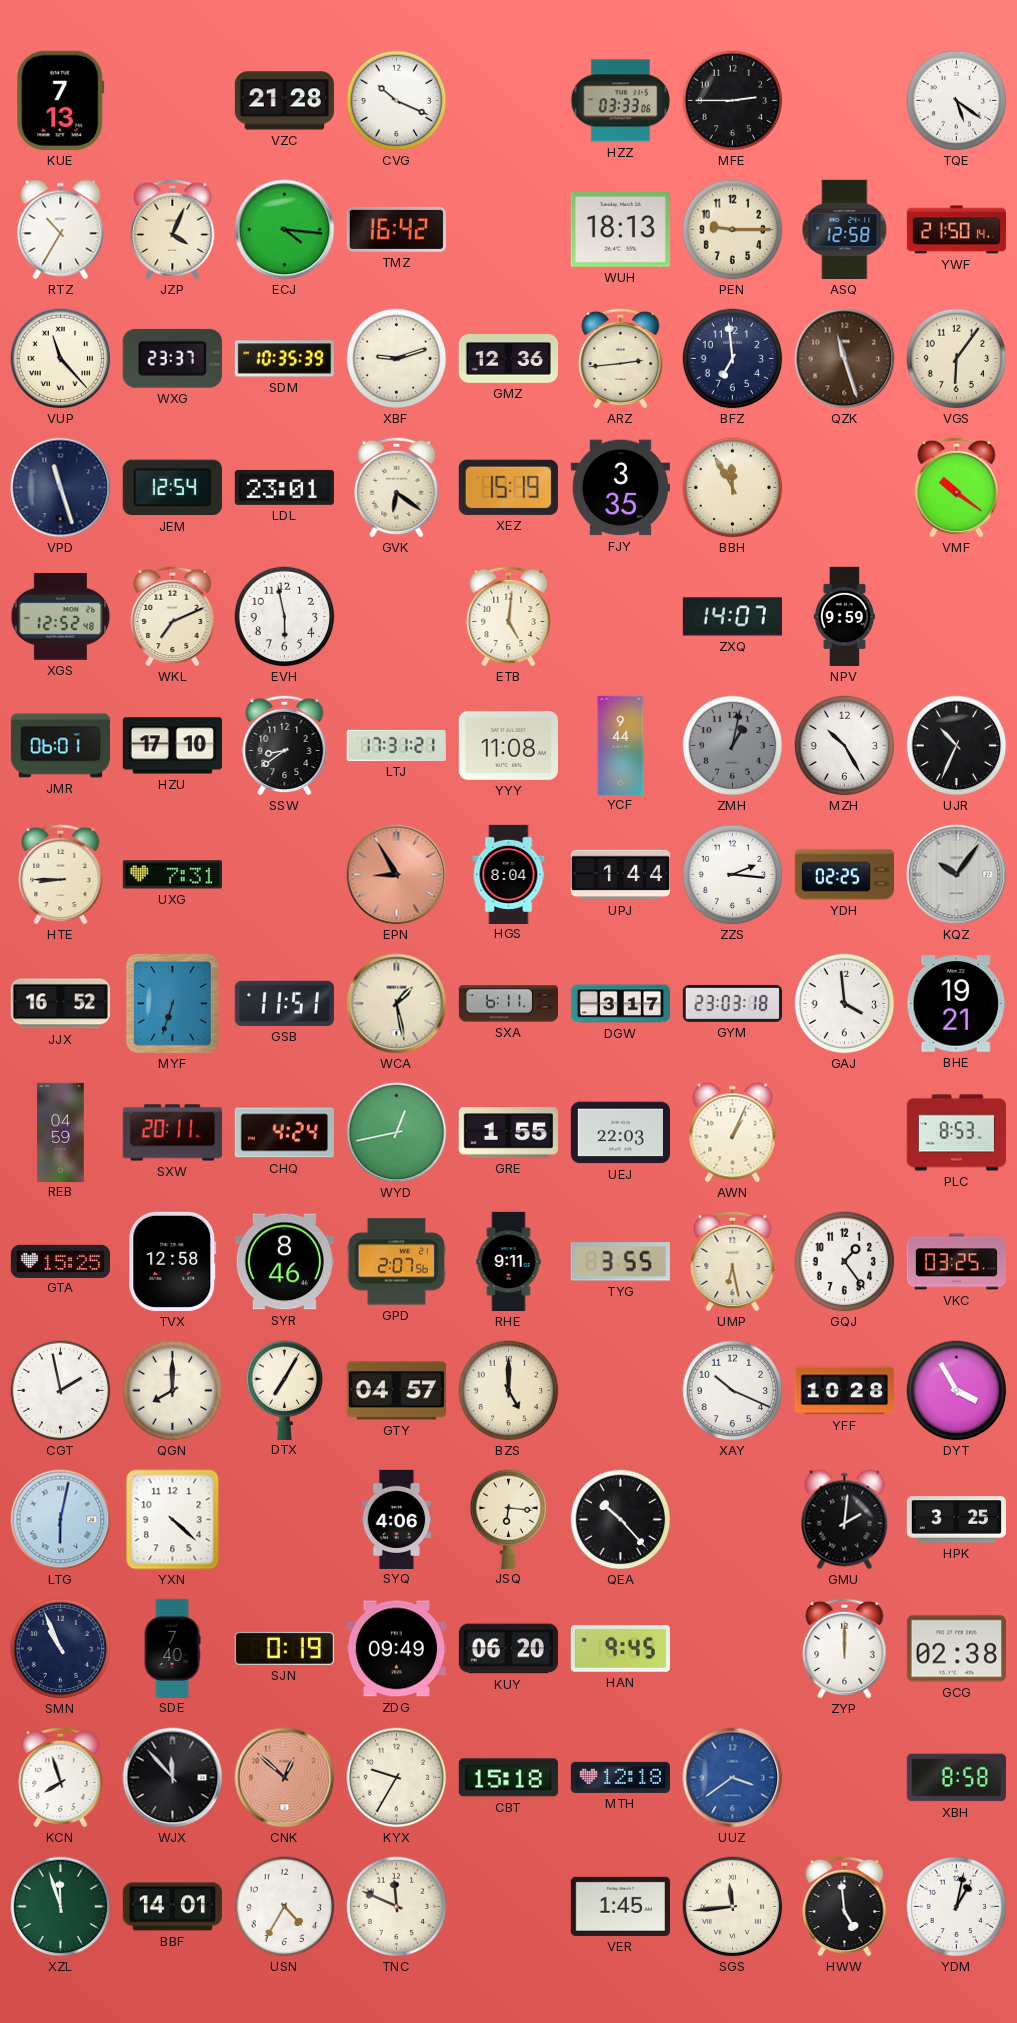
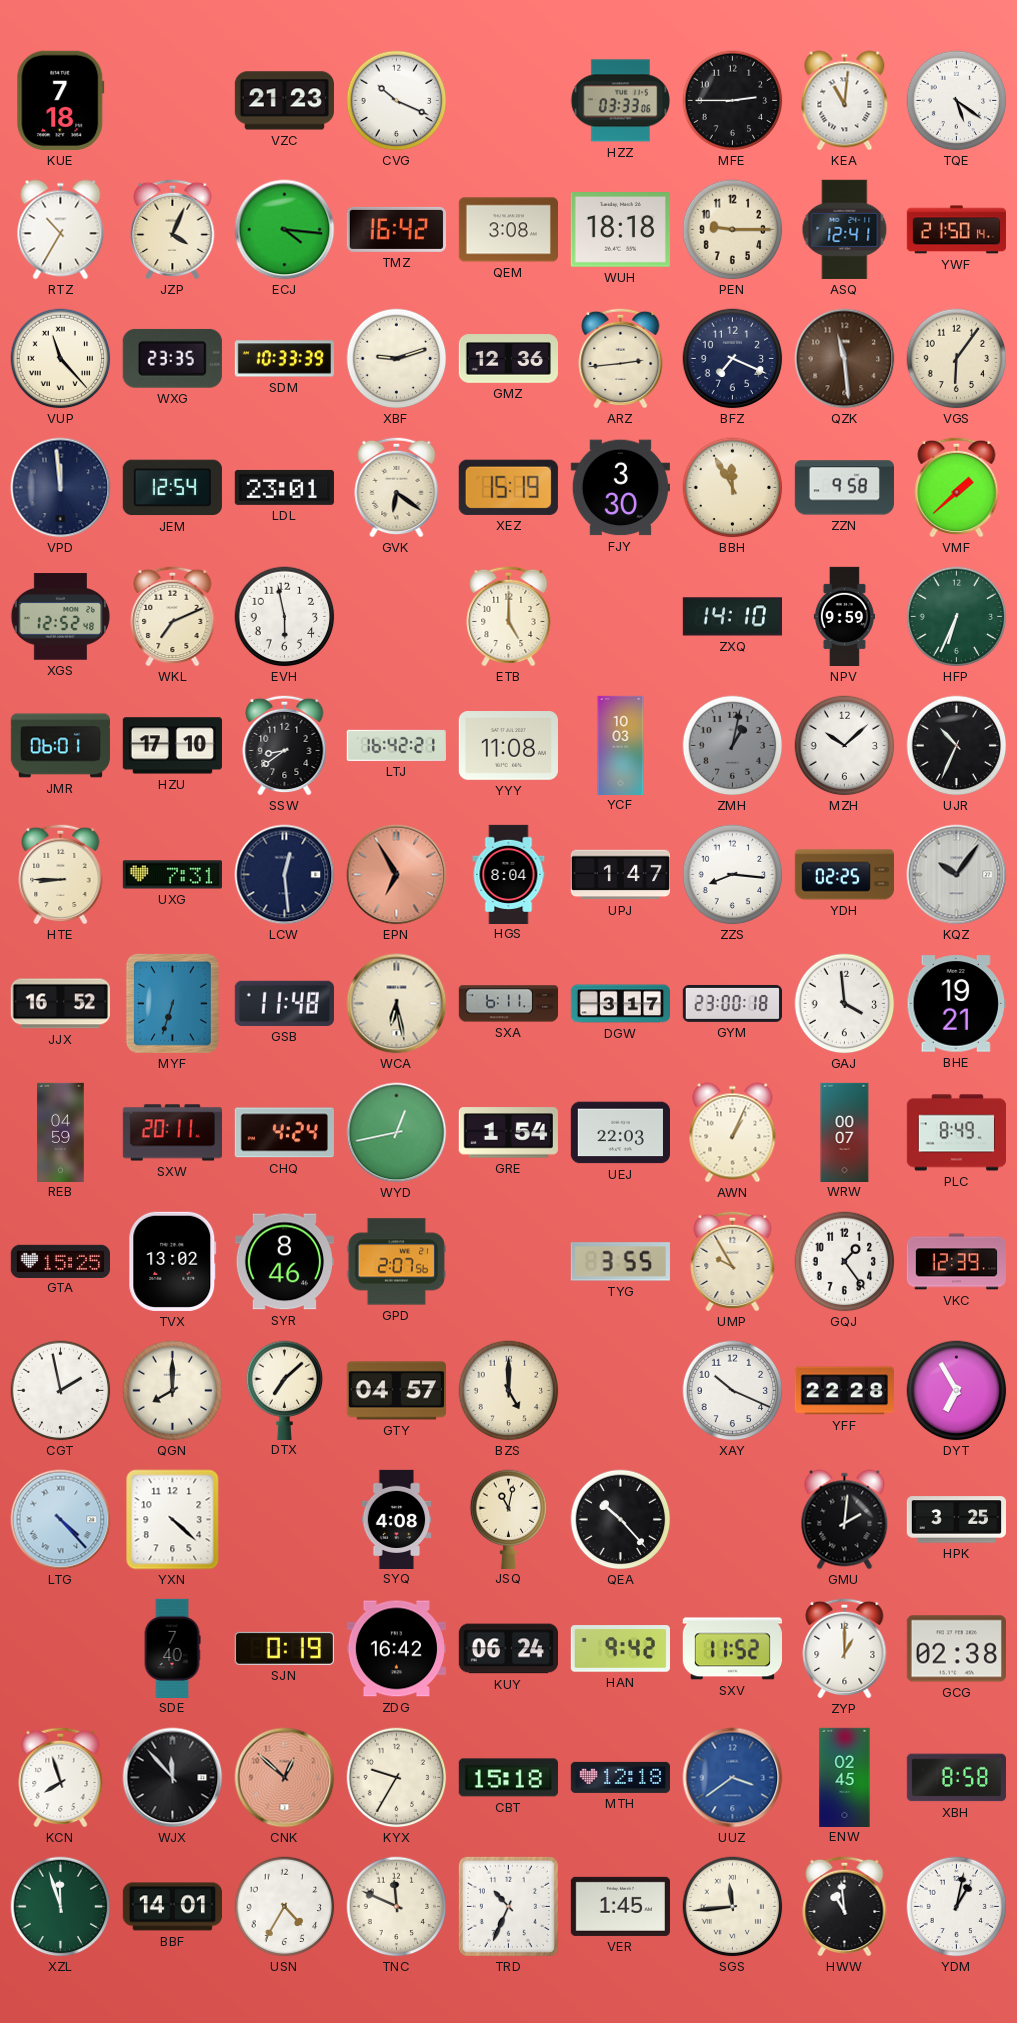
KUE: 7:13 -> 7:18
VZC: 21:28 -> 21:23
KEA: none -> 11:01
QEM: none -> 3:08
WUH: 18:13 -> 18:18
ASQ: 12:58 -> 12:41
WXG: 23:37 -> 23:35
SDM: 10:35 -> 10:33
BFZ: 6:59 -> 7:19
QZK: 11:27 -> 11:29
VPD: 11:27 -> 11:59
FJY: 3:35 -> 3:30
ZZN: none -> 9:58
VMF: 10:21 -> 1:38
ETB: 5:01 -> 5:00
ZXQ: 14:07 -> 14:10
HFP: none -> 6:34
LTJ: 17:31 -> 16:42
YCF: 9:44 -> 10:03
MZH: 10:25 -> 10:08
LCW: none -> 12:29
EPN: 8:55 -> 6:55
UPJ: 1:44 -> 1:47
ZZS: 2:16 -> 8:16
GSB: 11:51 -> 11:48
WCA: 1:28 -> 6:28
GYM: 23:03 -> 23:00
GRE: 1:55 -> 1:54
WRW: none -> 00:07
PLC: 8:53 -> 8:49
TVX: 12:58 -> 13:02
RHE: 9:11 -> none
UMP: 6:28 -> 9:55
VKC: 03:25 -> 12:39
DTX: 7:05 -> 7:08
YFF: 10:28 -> 22:28
DYT: 3:55 -> 6:55
LTG: 6:02 -> 4:23
SYQ: 4:06 -> 4:08
JSQ: 6:16 -> 11:02
SMN: 10:56 -> none
ZDG: 09:49 -> 16:42
KUY: 06:20 -> 06:24
HAN: 9:45 -> 9:42
SXV: none -> 11:52
ZYP: 12:00 -> 1:00
ENW: none -> 02:45
TRD: none -> 10:34
HWW: 4:59 -> 10:59
